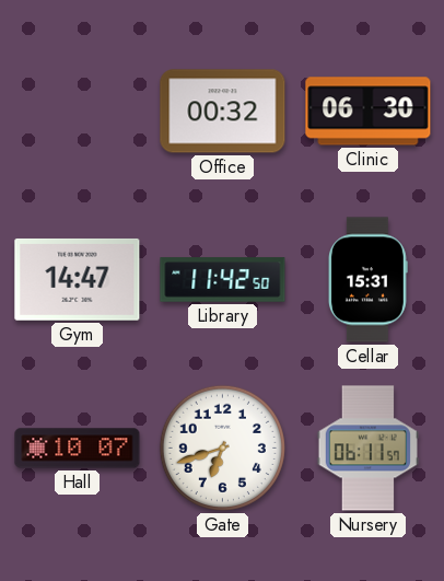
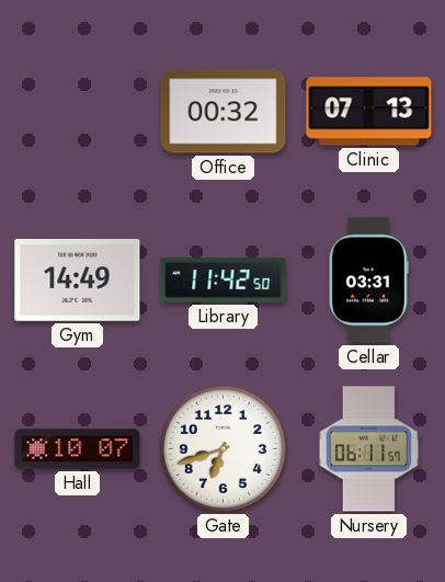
Clinic: 06:30 -> 07:13
Gym: 14:47 -> 14:49
Cellar: 15:31 -> 03:31
